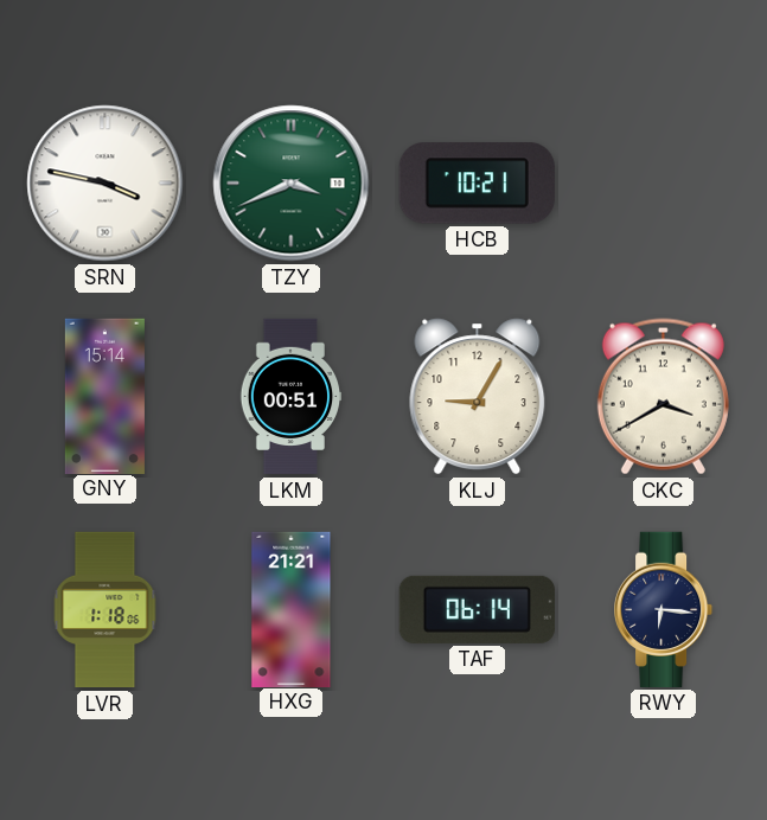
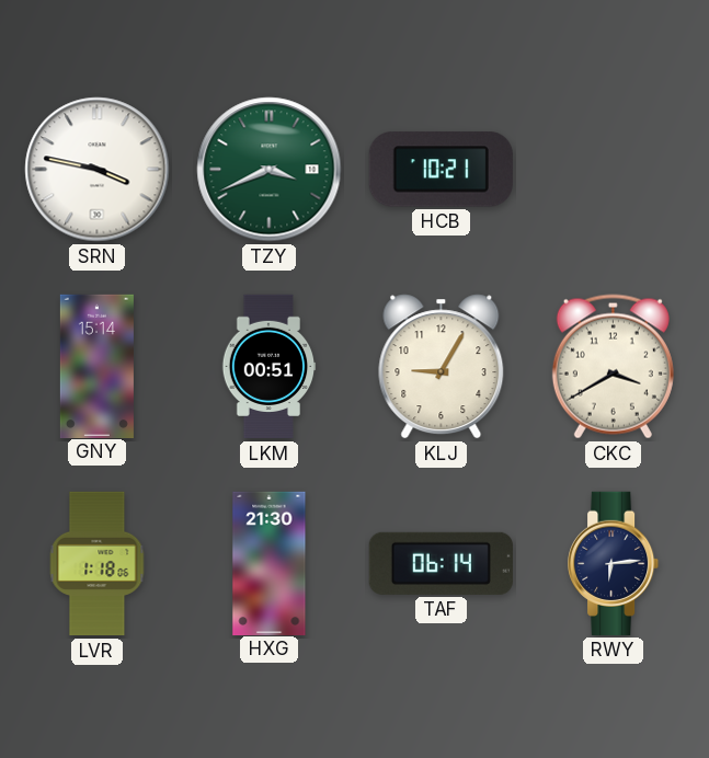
HXG: 21:21 -> 21:30
RWY: 6:16 -> 6:14
